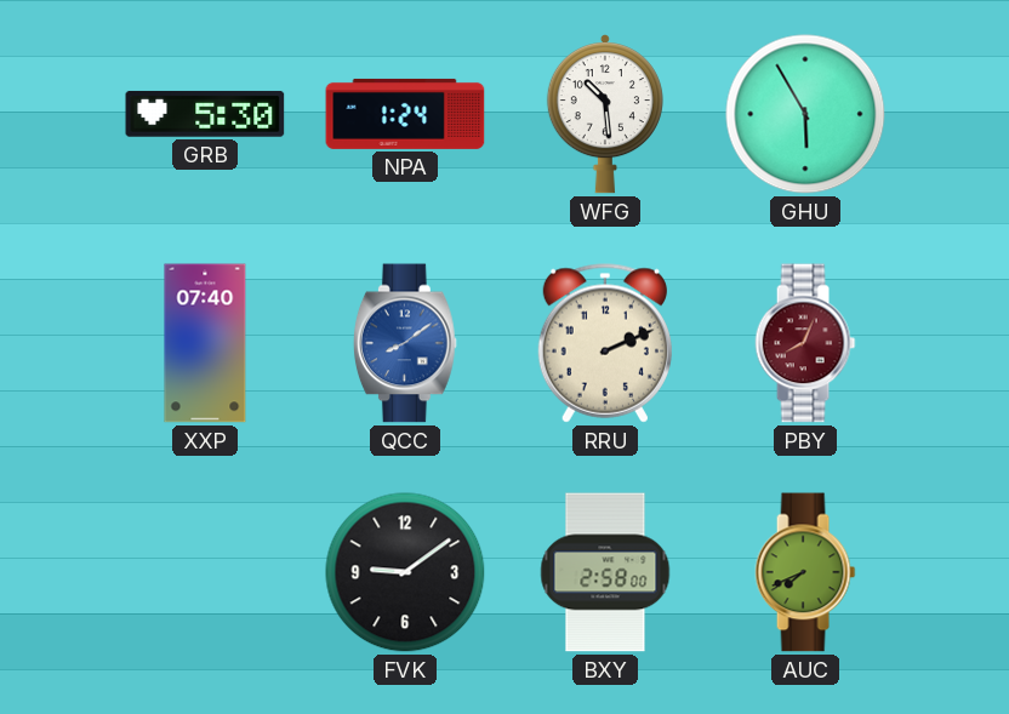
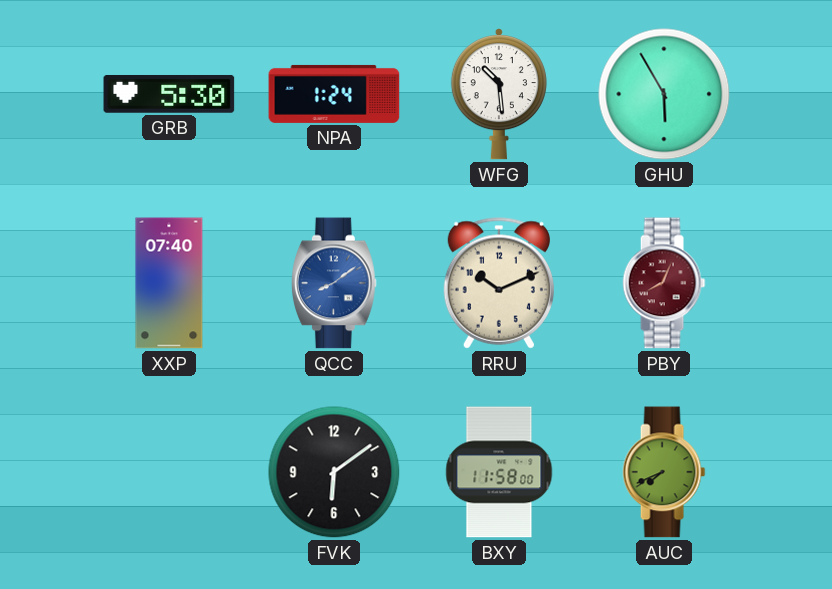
RRU: 2:11 -> 10:11
FVK: 9:09 -> 6:09
BXY: 2:58 -> 11:58
